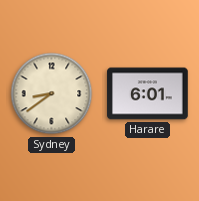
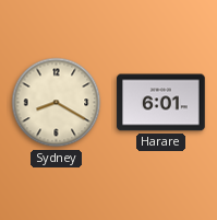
Sydney: 8:39 -> 8:20
